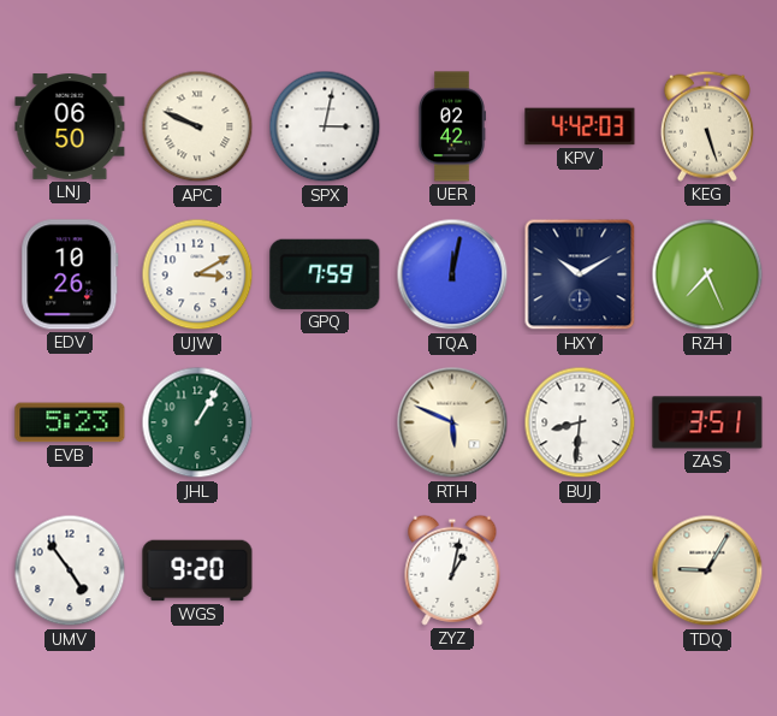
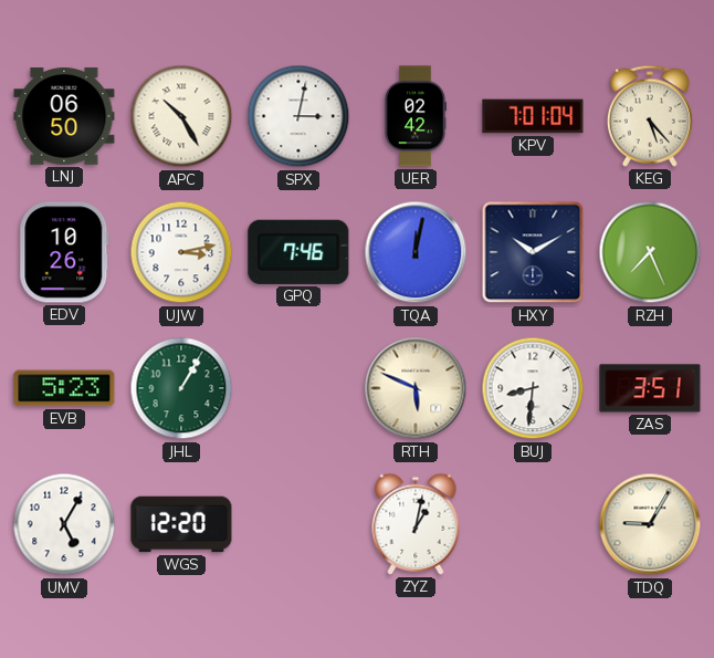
APC: 9:49 -> 10:25
KPV: 4:42 -> 7:01
KEG: 5:27 -> 5:23
UJW: 3:10 -> 3:13
GPQ: 7:59 -> 7:46
UMV: 4:54 -> 5:05
WGS: 9:20 -> 12:20
